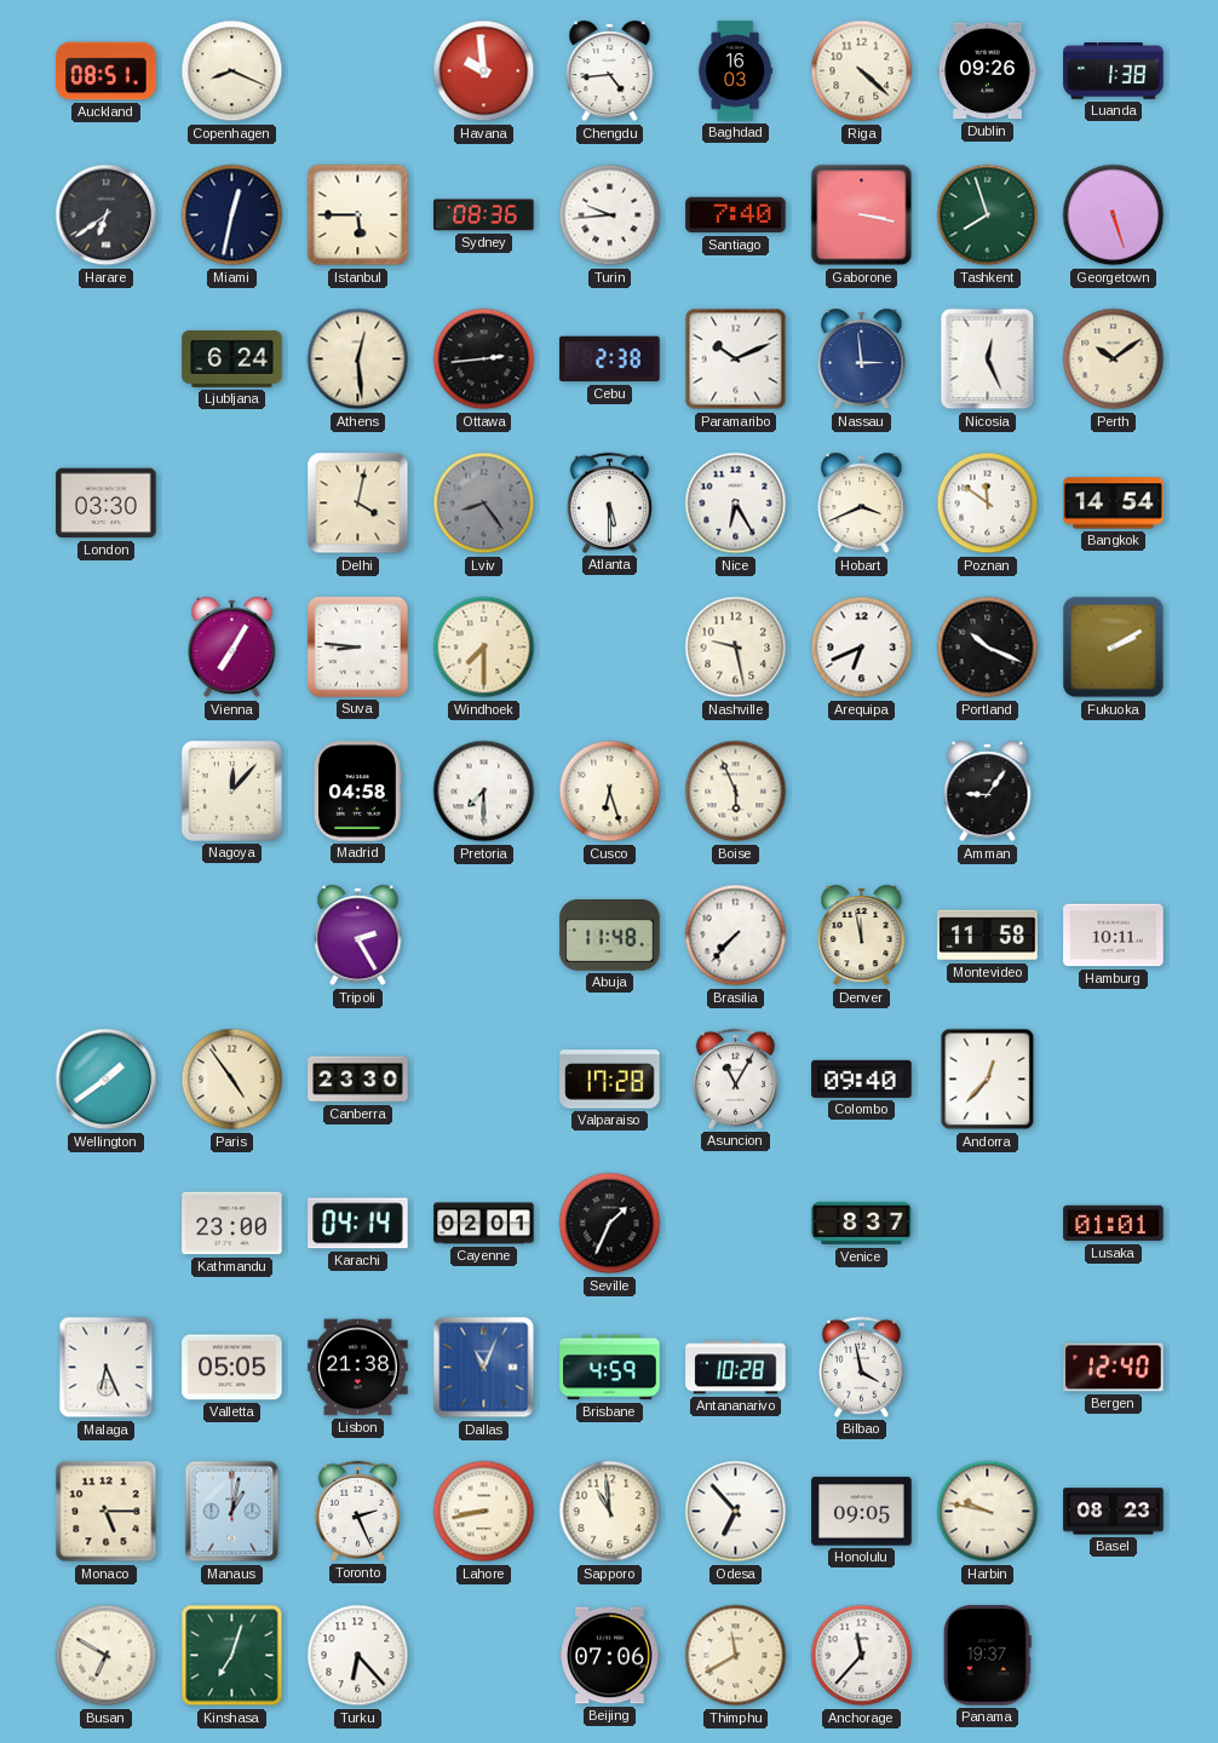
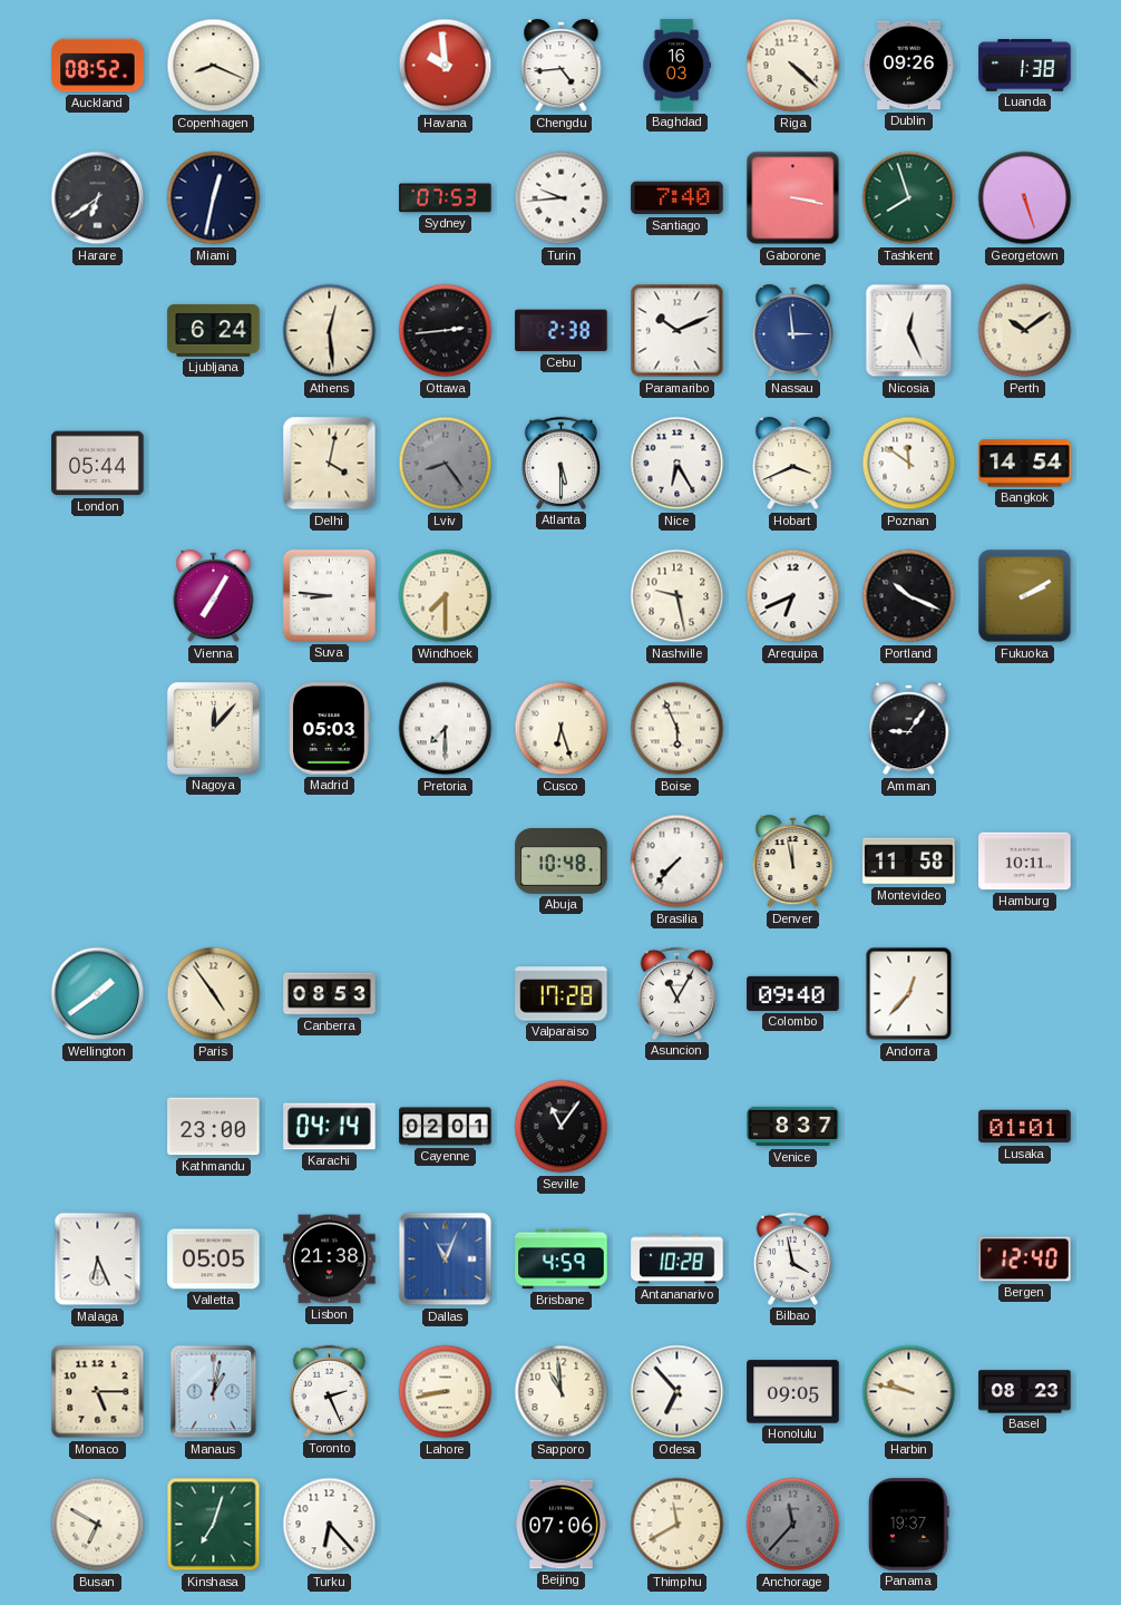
Auckland: 08:51 -> 08:52
Istanbul: 5:45 -> none
Sydney: 08:36 -> 07:53
London: 03:30 -> 05:44
Madrid: 04:58 -> 05:03
Tripoli: 2:25 -> none
Abuja: 11:48 -> 10:48
Canberra: 23:30 -> 08:53
Seville: 1:34 -> 11:06
Anchorage dial: white -> grey
